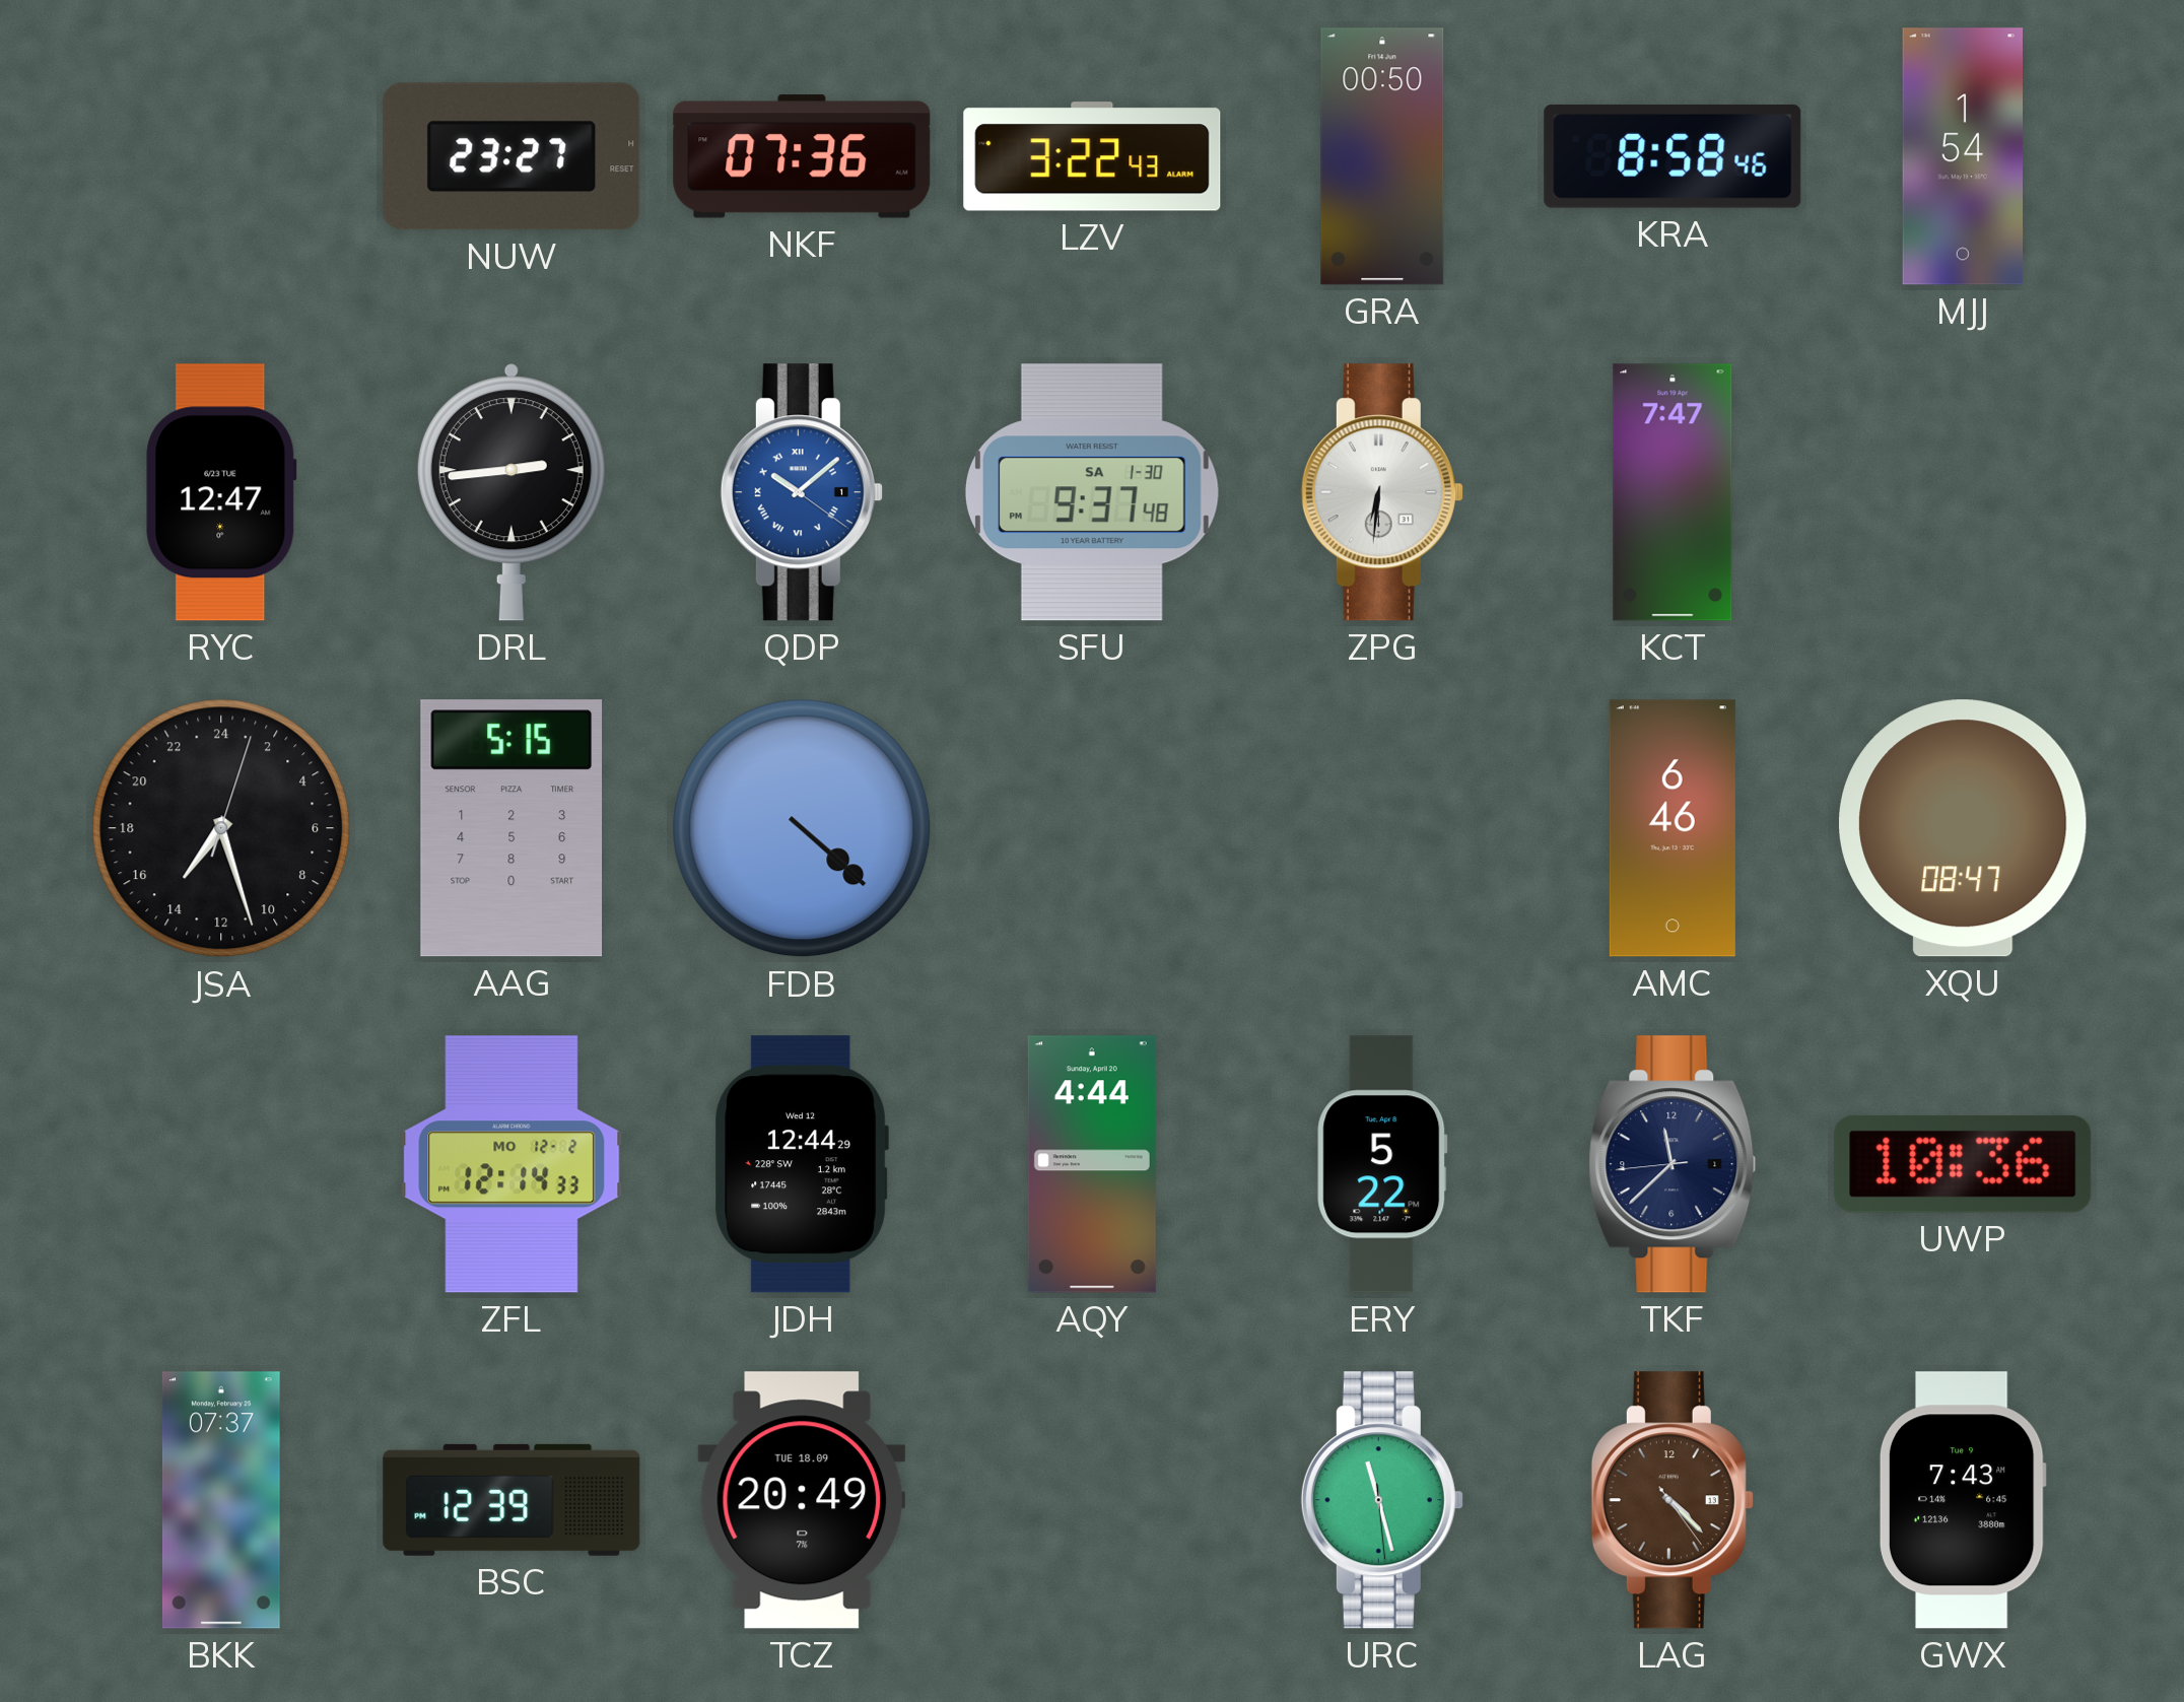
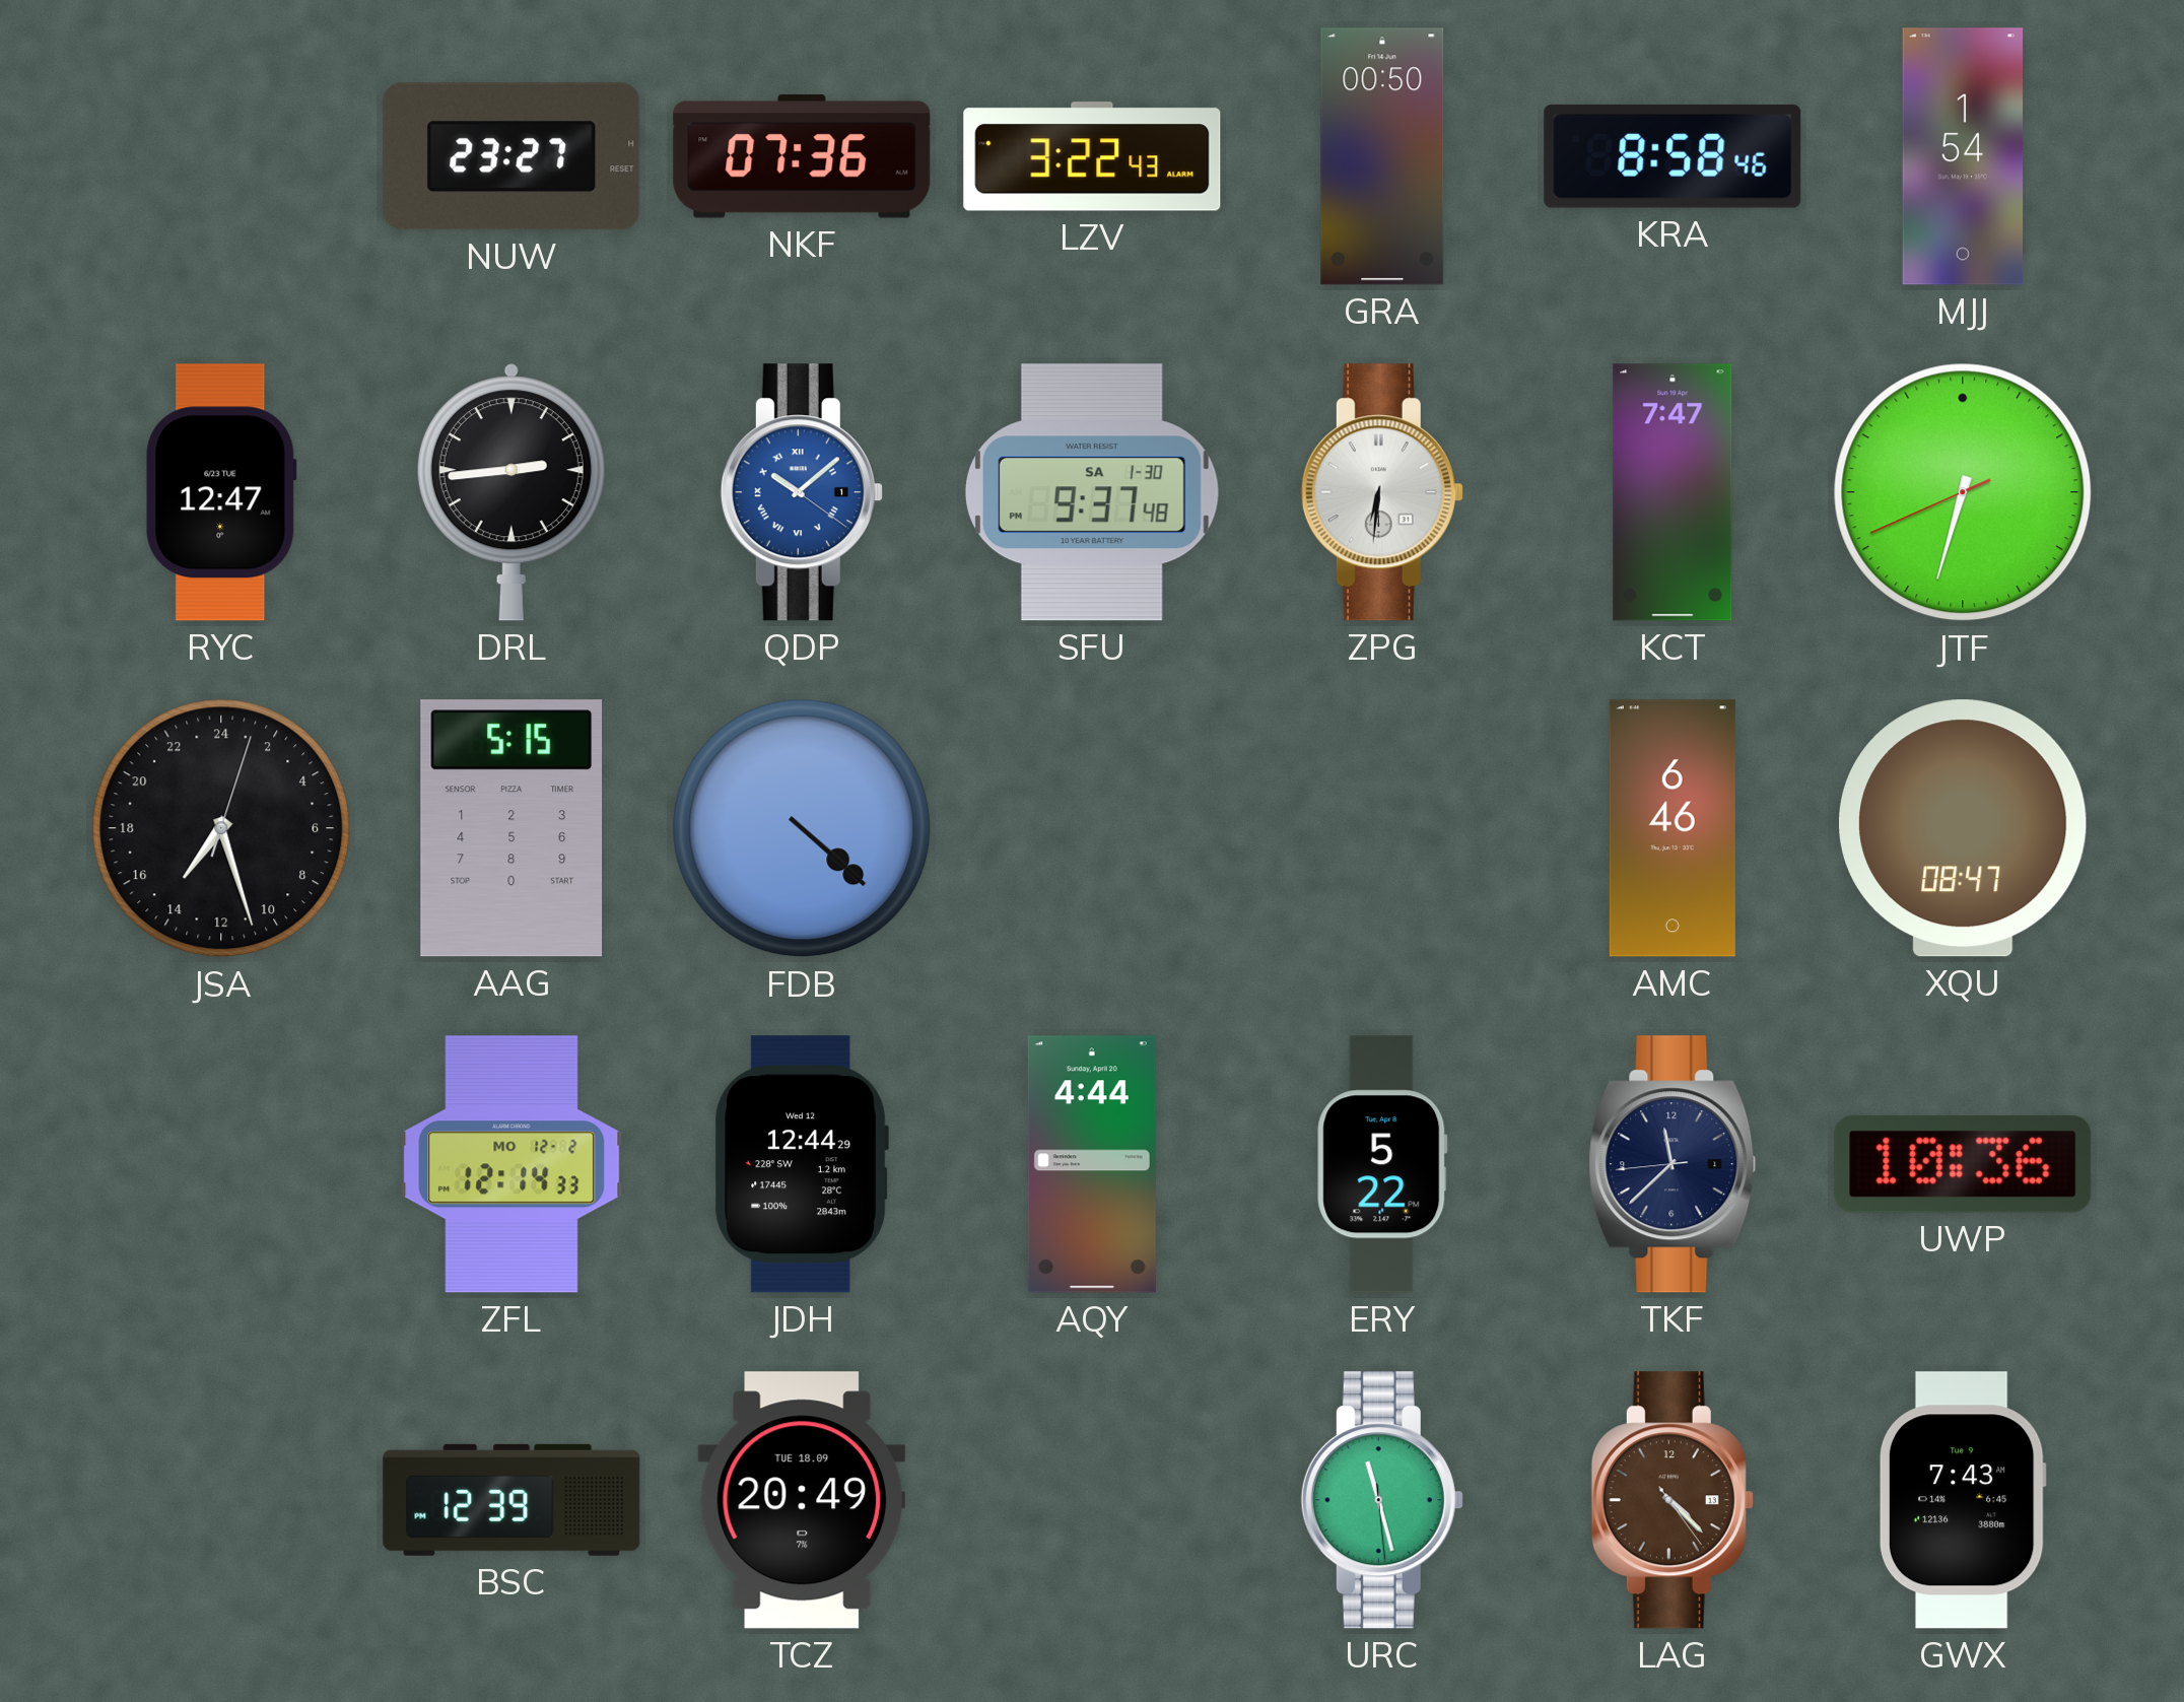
JTF: none -> 6:32
BKK: 07:37 -> none
